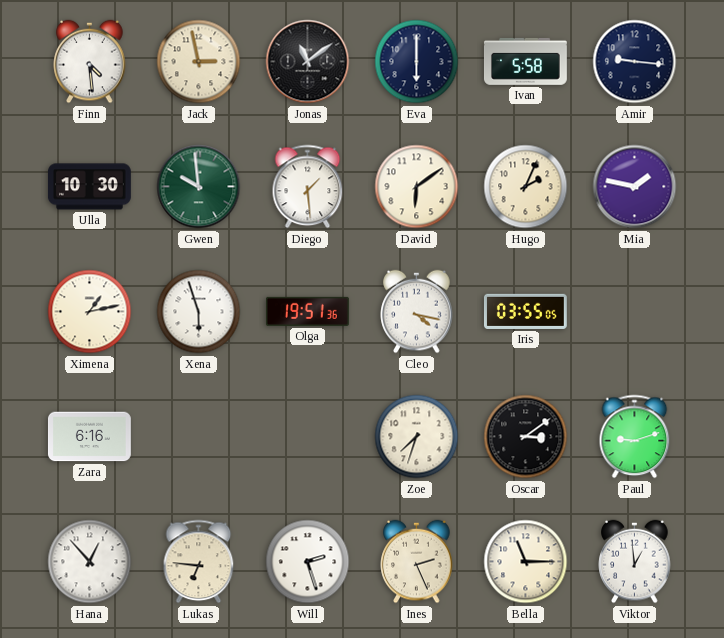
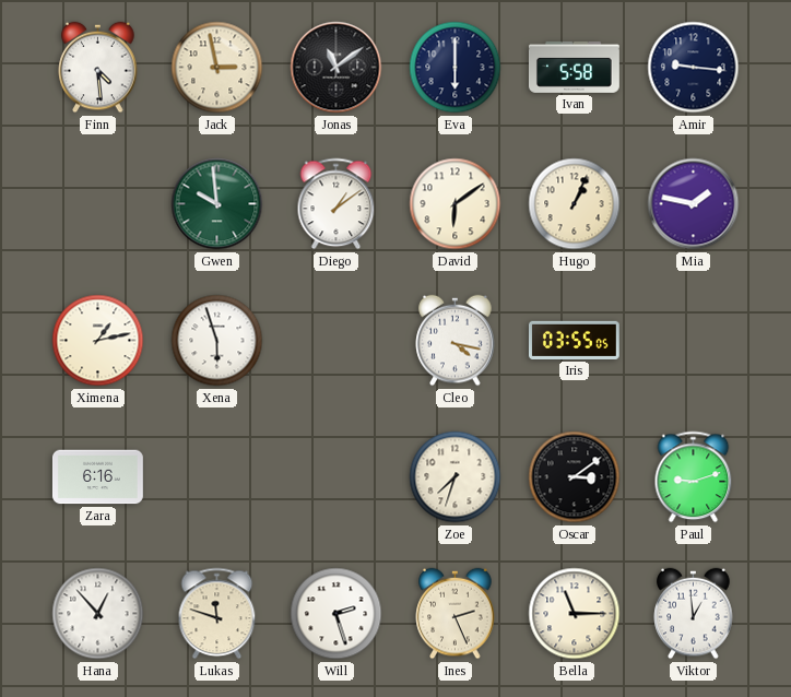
Ulla: 10:30 -> none
Diego: 1:29 -> 1:09
Hugo: 2:04 -> 1:04
Olga: 19:51 -> none
Lukas: 6:46 -> 11:48
